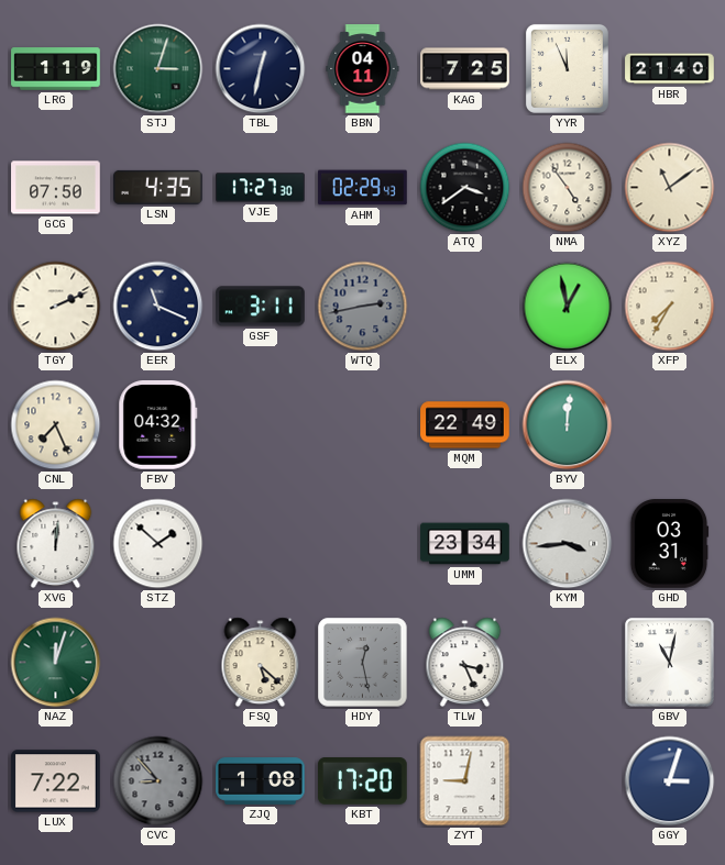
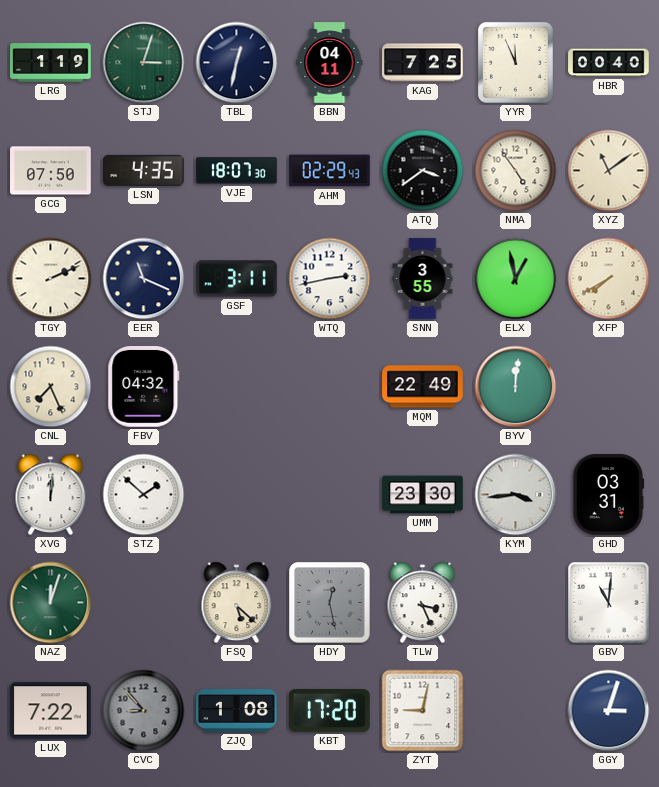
HBR: 21:40 -> 00:40
VJE: 17:27 -> 18:07
WTQ dial: grey -> white
SNN: none -> 3:55
XFP: 7:35 -> 7:40
UMM: 23:34 -> 23:30
GBV: 11:02 -> 11:01
